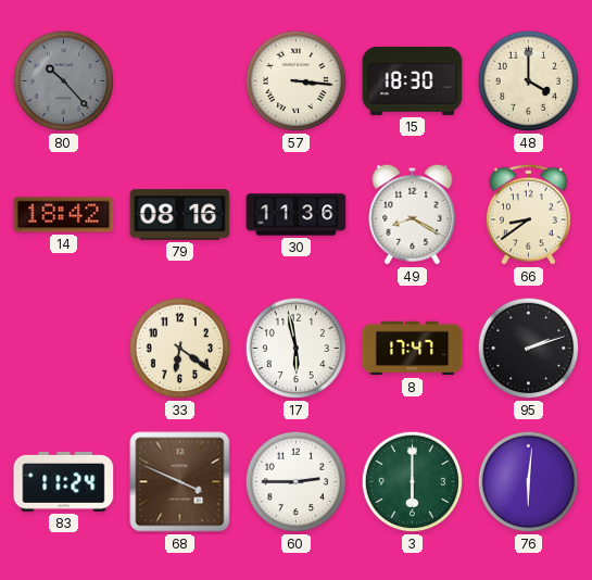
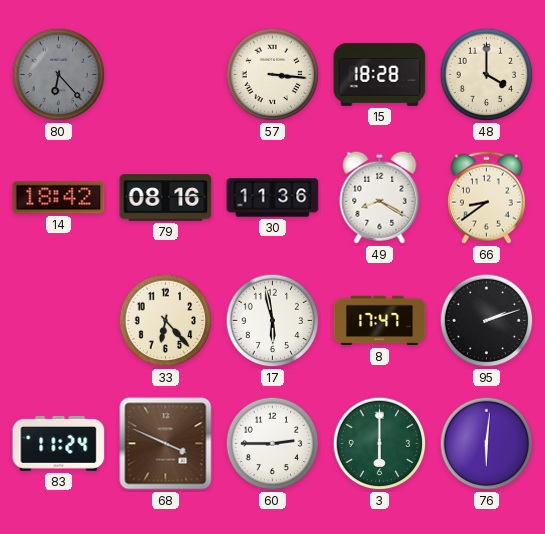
80: 10:23 -> 6:23
15: 18:30 -> 18:28
33: 6:21 -> 6:23
